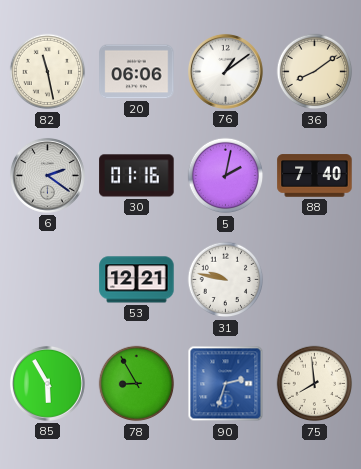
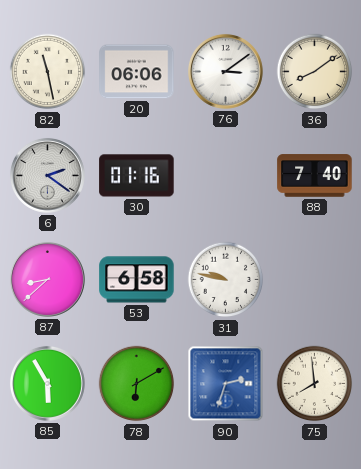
76: 1:09 -> 3:09
5: 2:02 -> none
87: none -> 8:38
53: 12:21 -> 6:58
78: 8:55 -> 6:10
